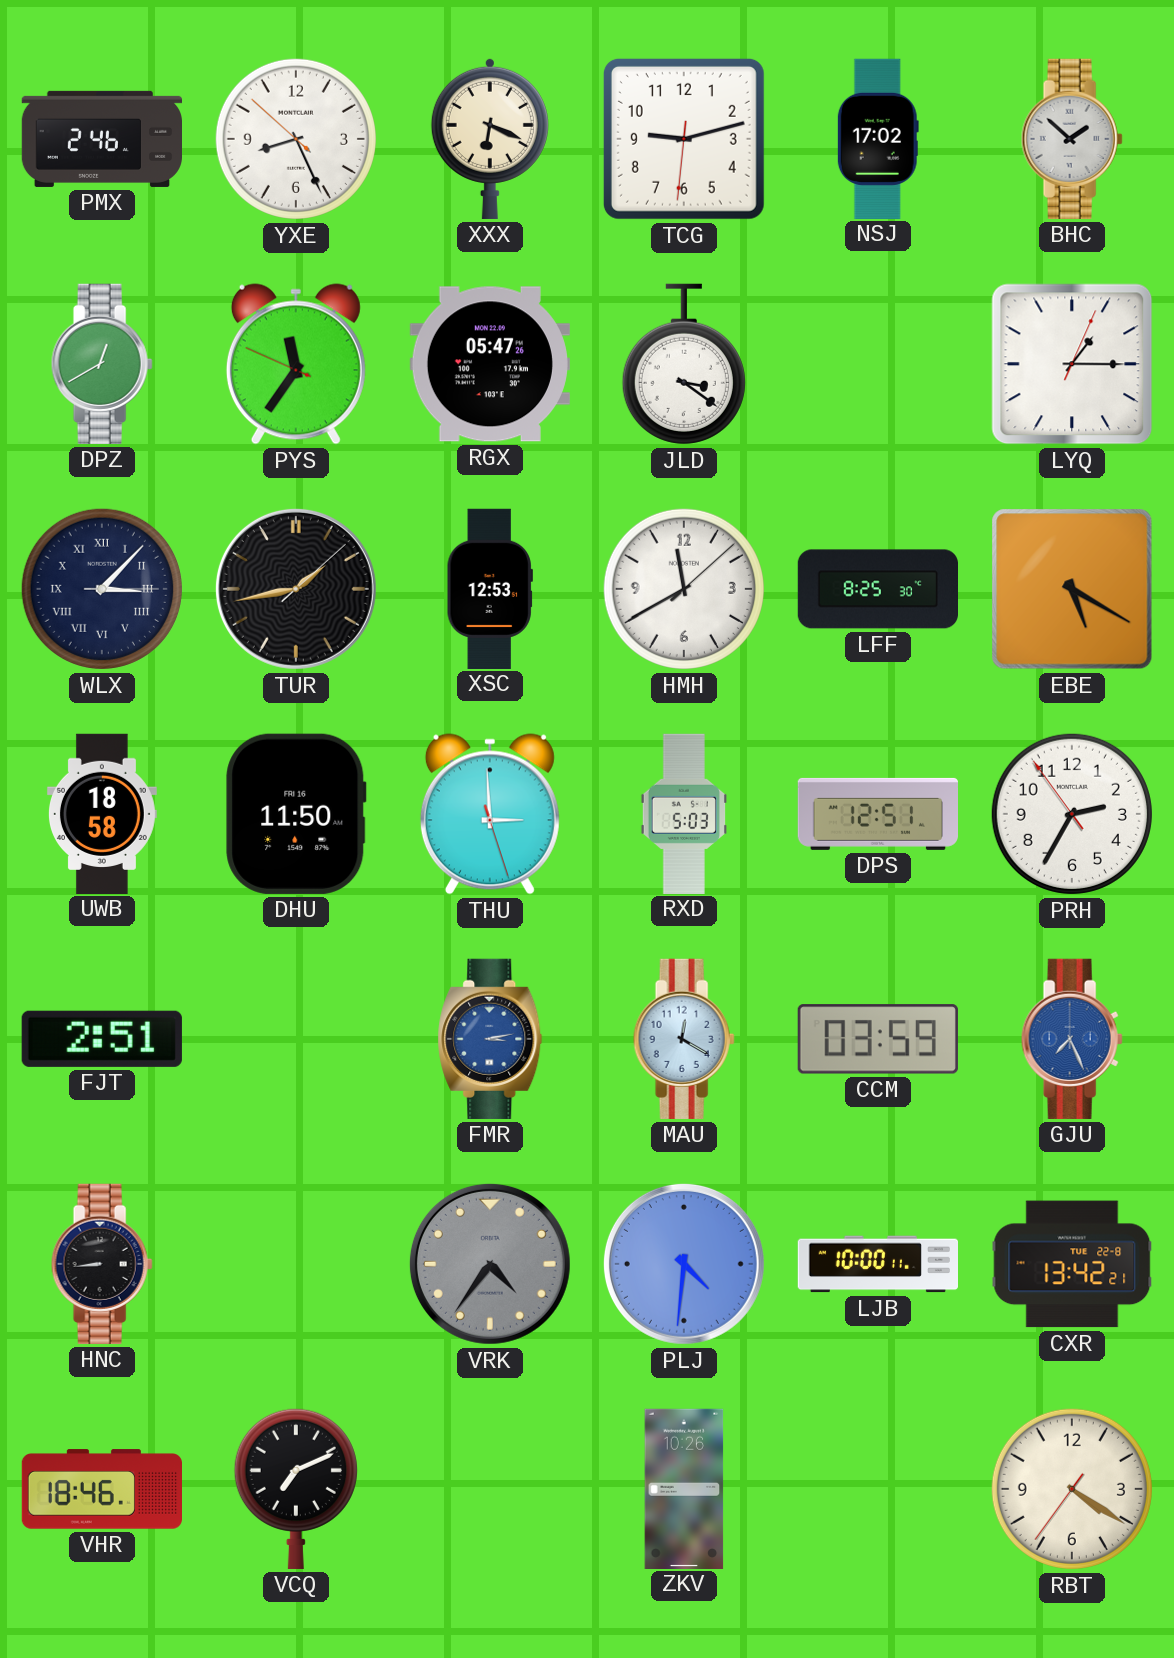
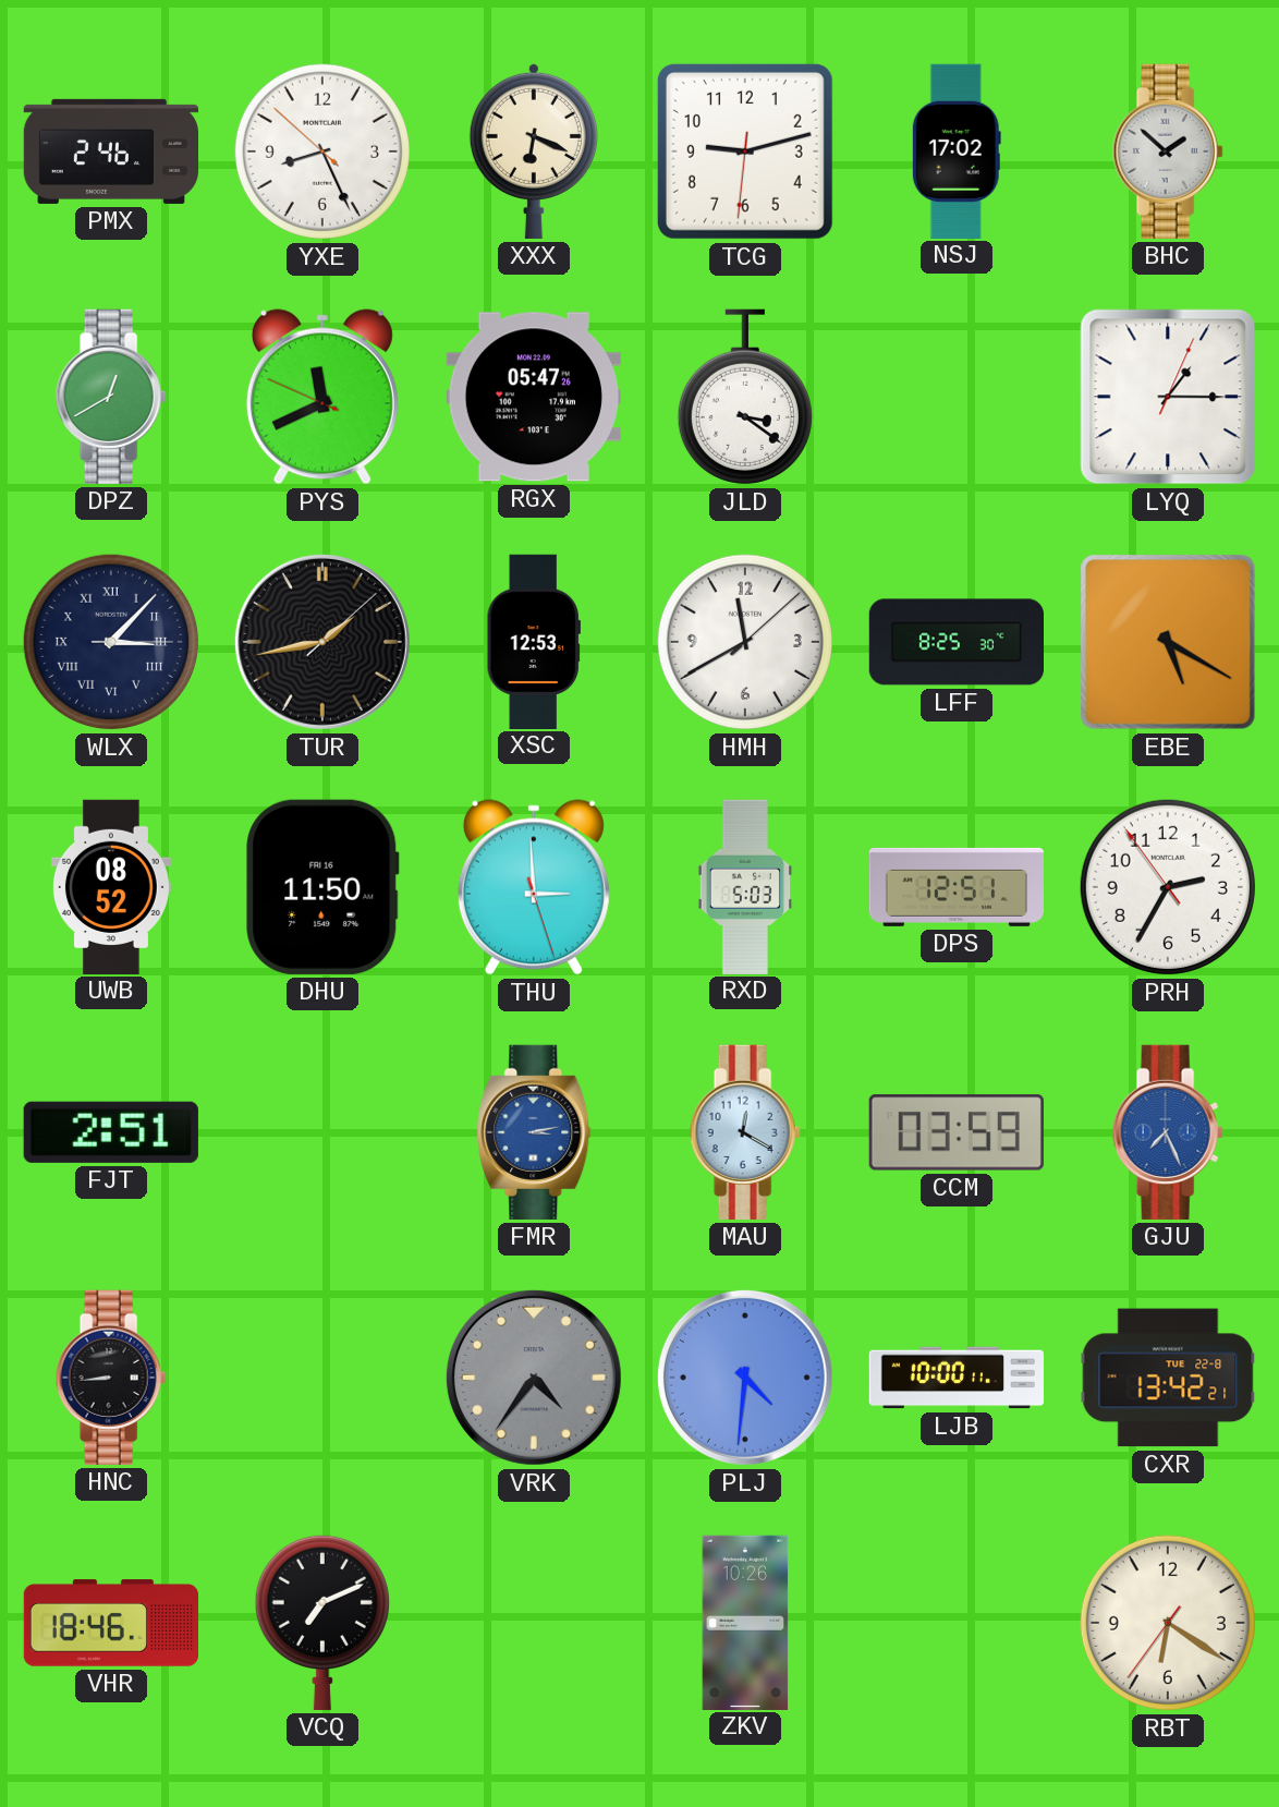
PYS: 11:35 -> 11:40
UWB: 18:58 -> 08:52
RBT: 4:20 -> 6:20
